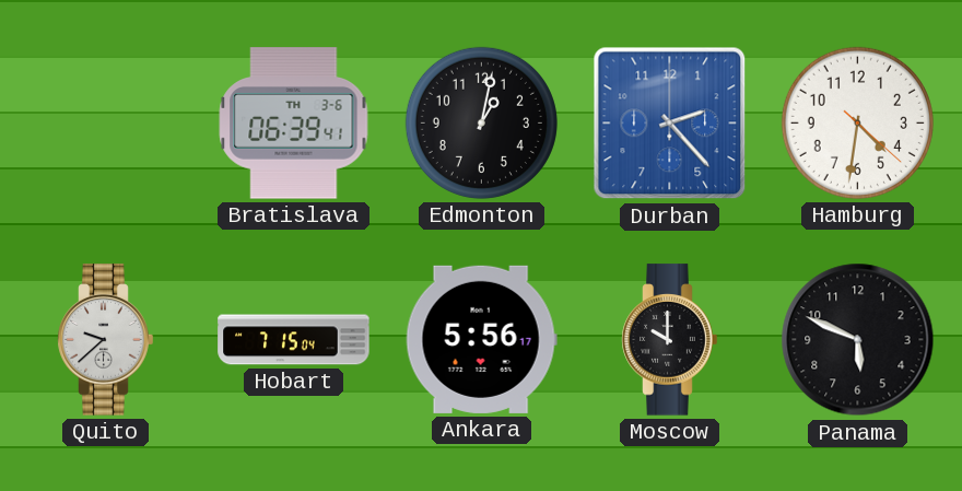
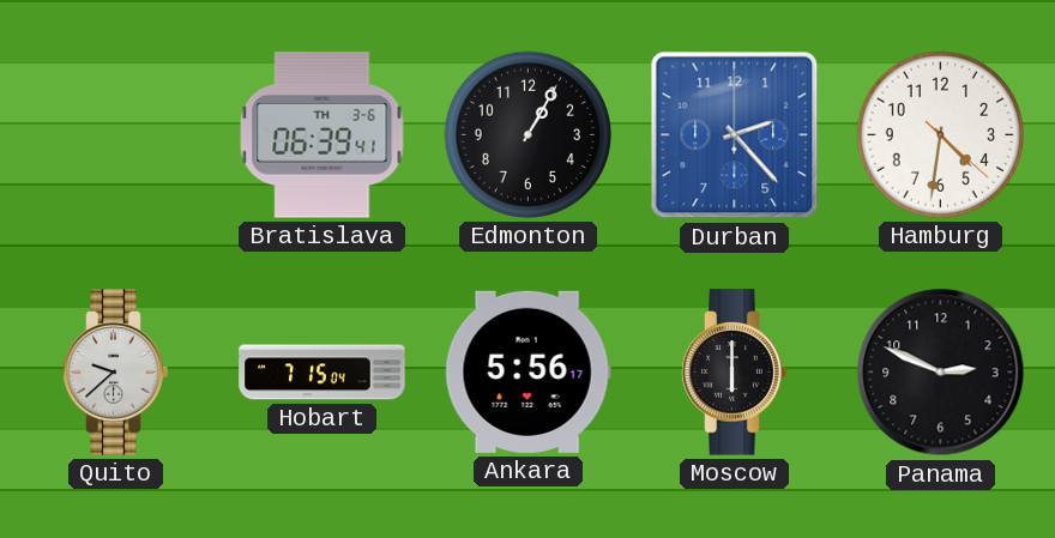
Edmonton: 1:02 -> 1:05
Moscow: 10:00 -> 6:00
Panama: 5:49 -> 2:49
